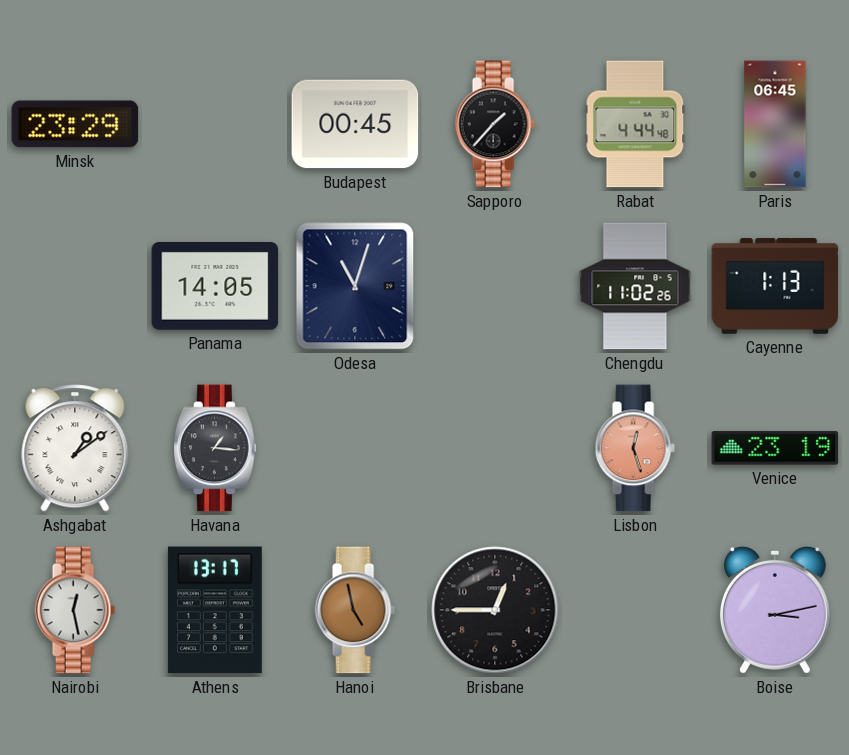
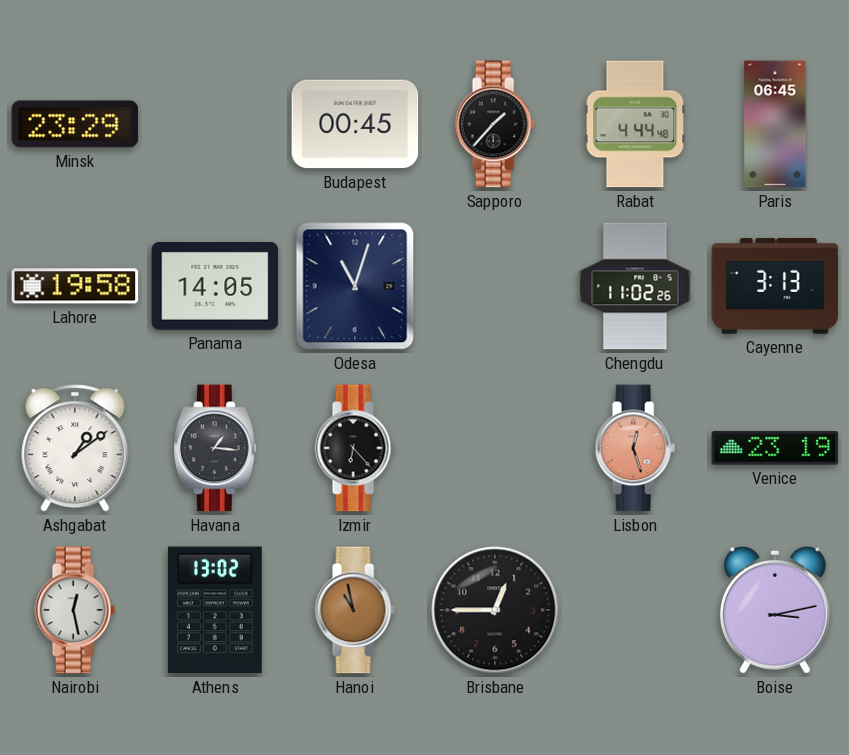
Lahore: none -> 19:58
Cayenne: 1:13 -> 3:13
Izmir: none -> 6:23
Athens: 13:17 -> 13:02
Hanoi: 4:58 -> 10:58
